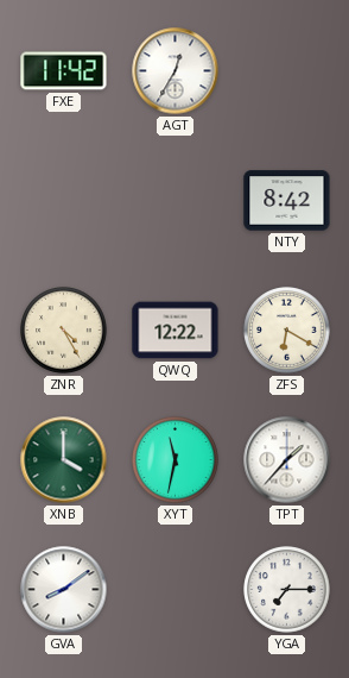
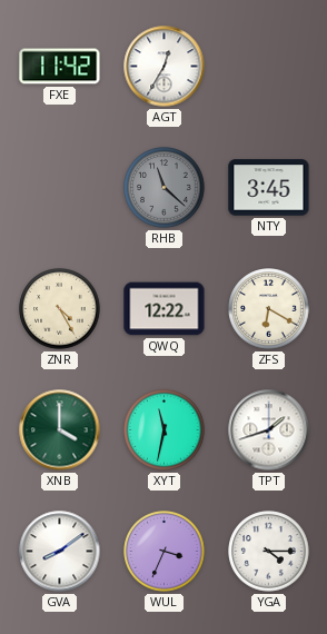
RHB: none -> 11:22
NTY: 8:42 -> 3:45
TPT: 1:37 -> 1:42
WUL: none -> 3:34
YGA: 7:15 -> 4:15
